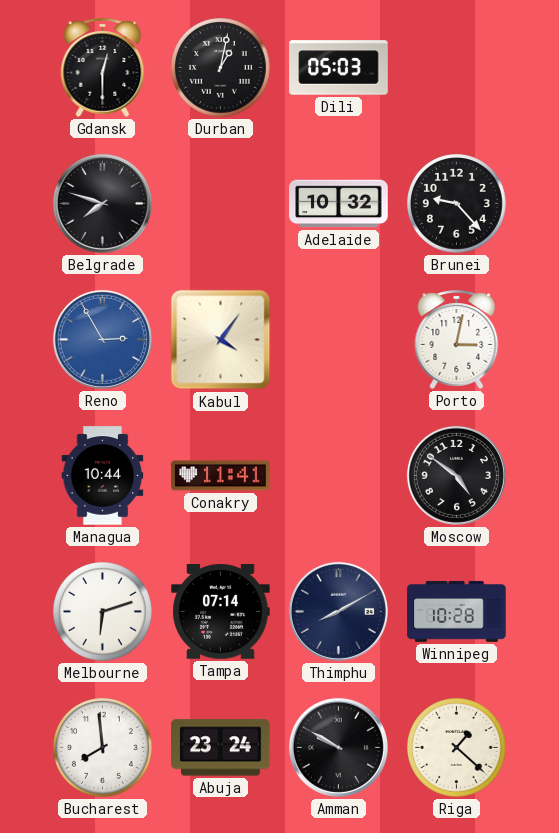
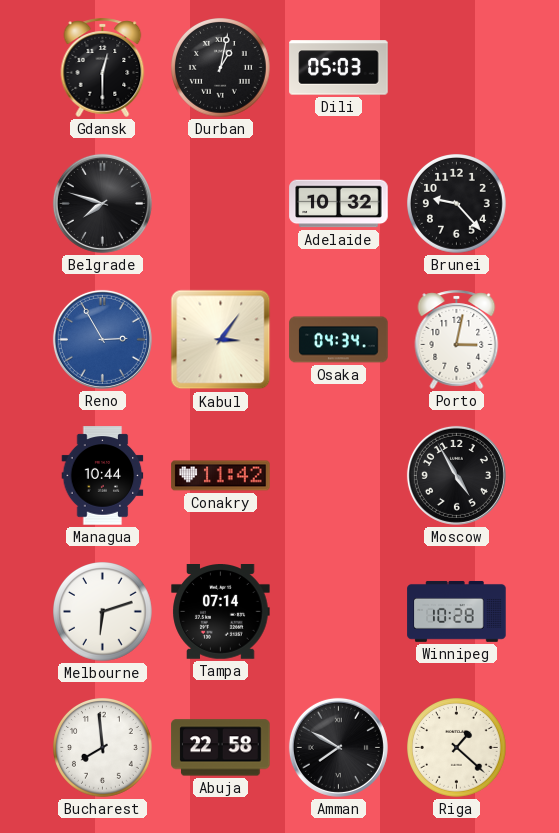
Kabul: 4:06 -> 3:06
Osaka: none -> 04:34
Conakry: 11:41 -> 11:42
Moscow: 4:51 -> 4:55
Thimphu: 8:10 -> none
Abuja: 23:24 -> 22:58
Amman: 9:50 -> 7:50
